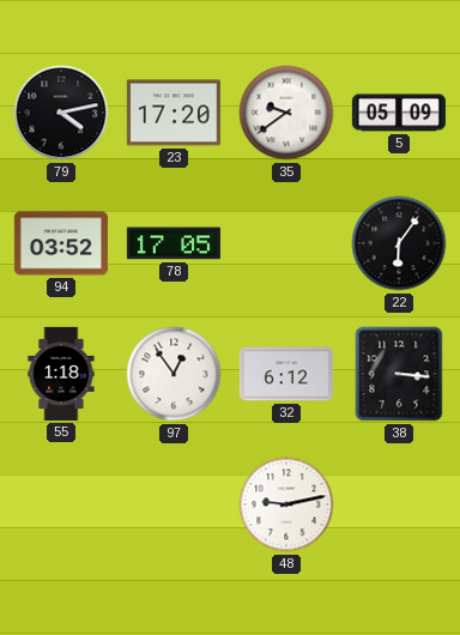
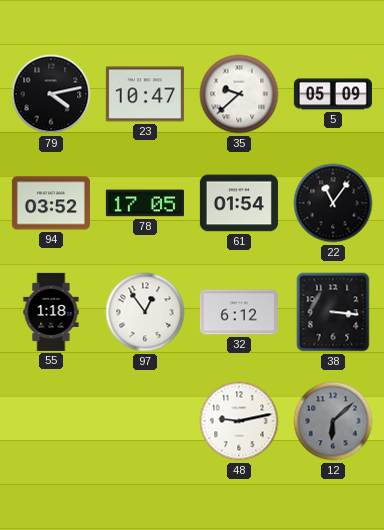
23: 17:20 -> 10:47
35: 9:39 -> 9:38
61: none -> 01:54
22: 6:06 -> 11:06
12: none -> 6:08
